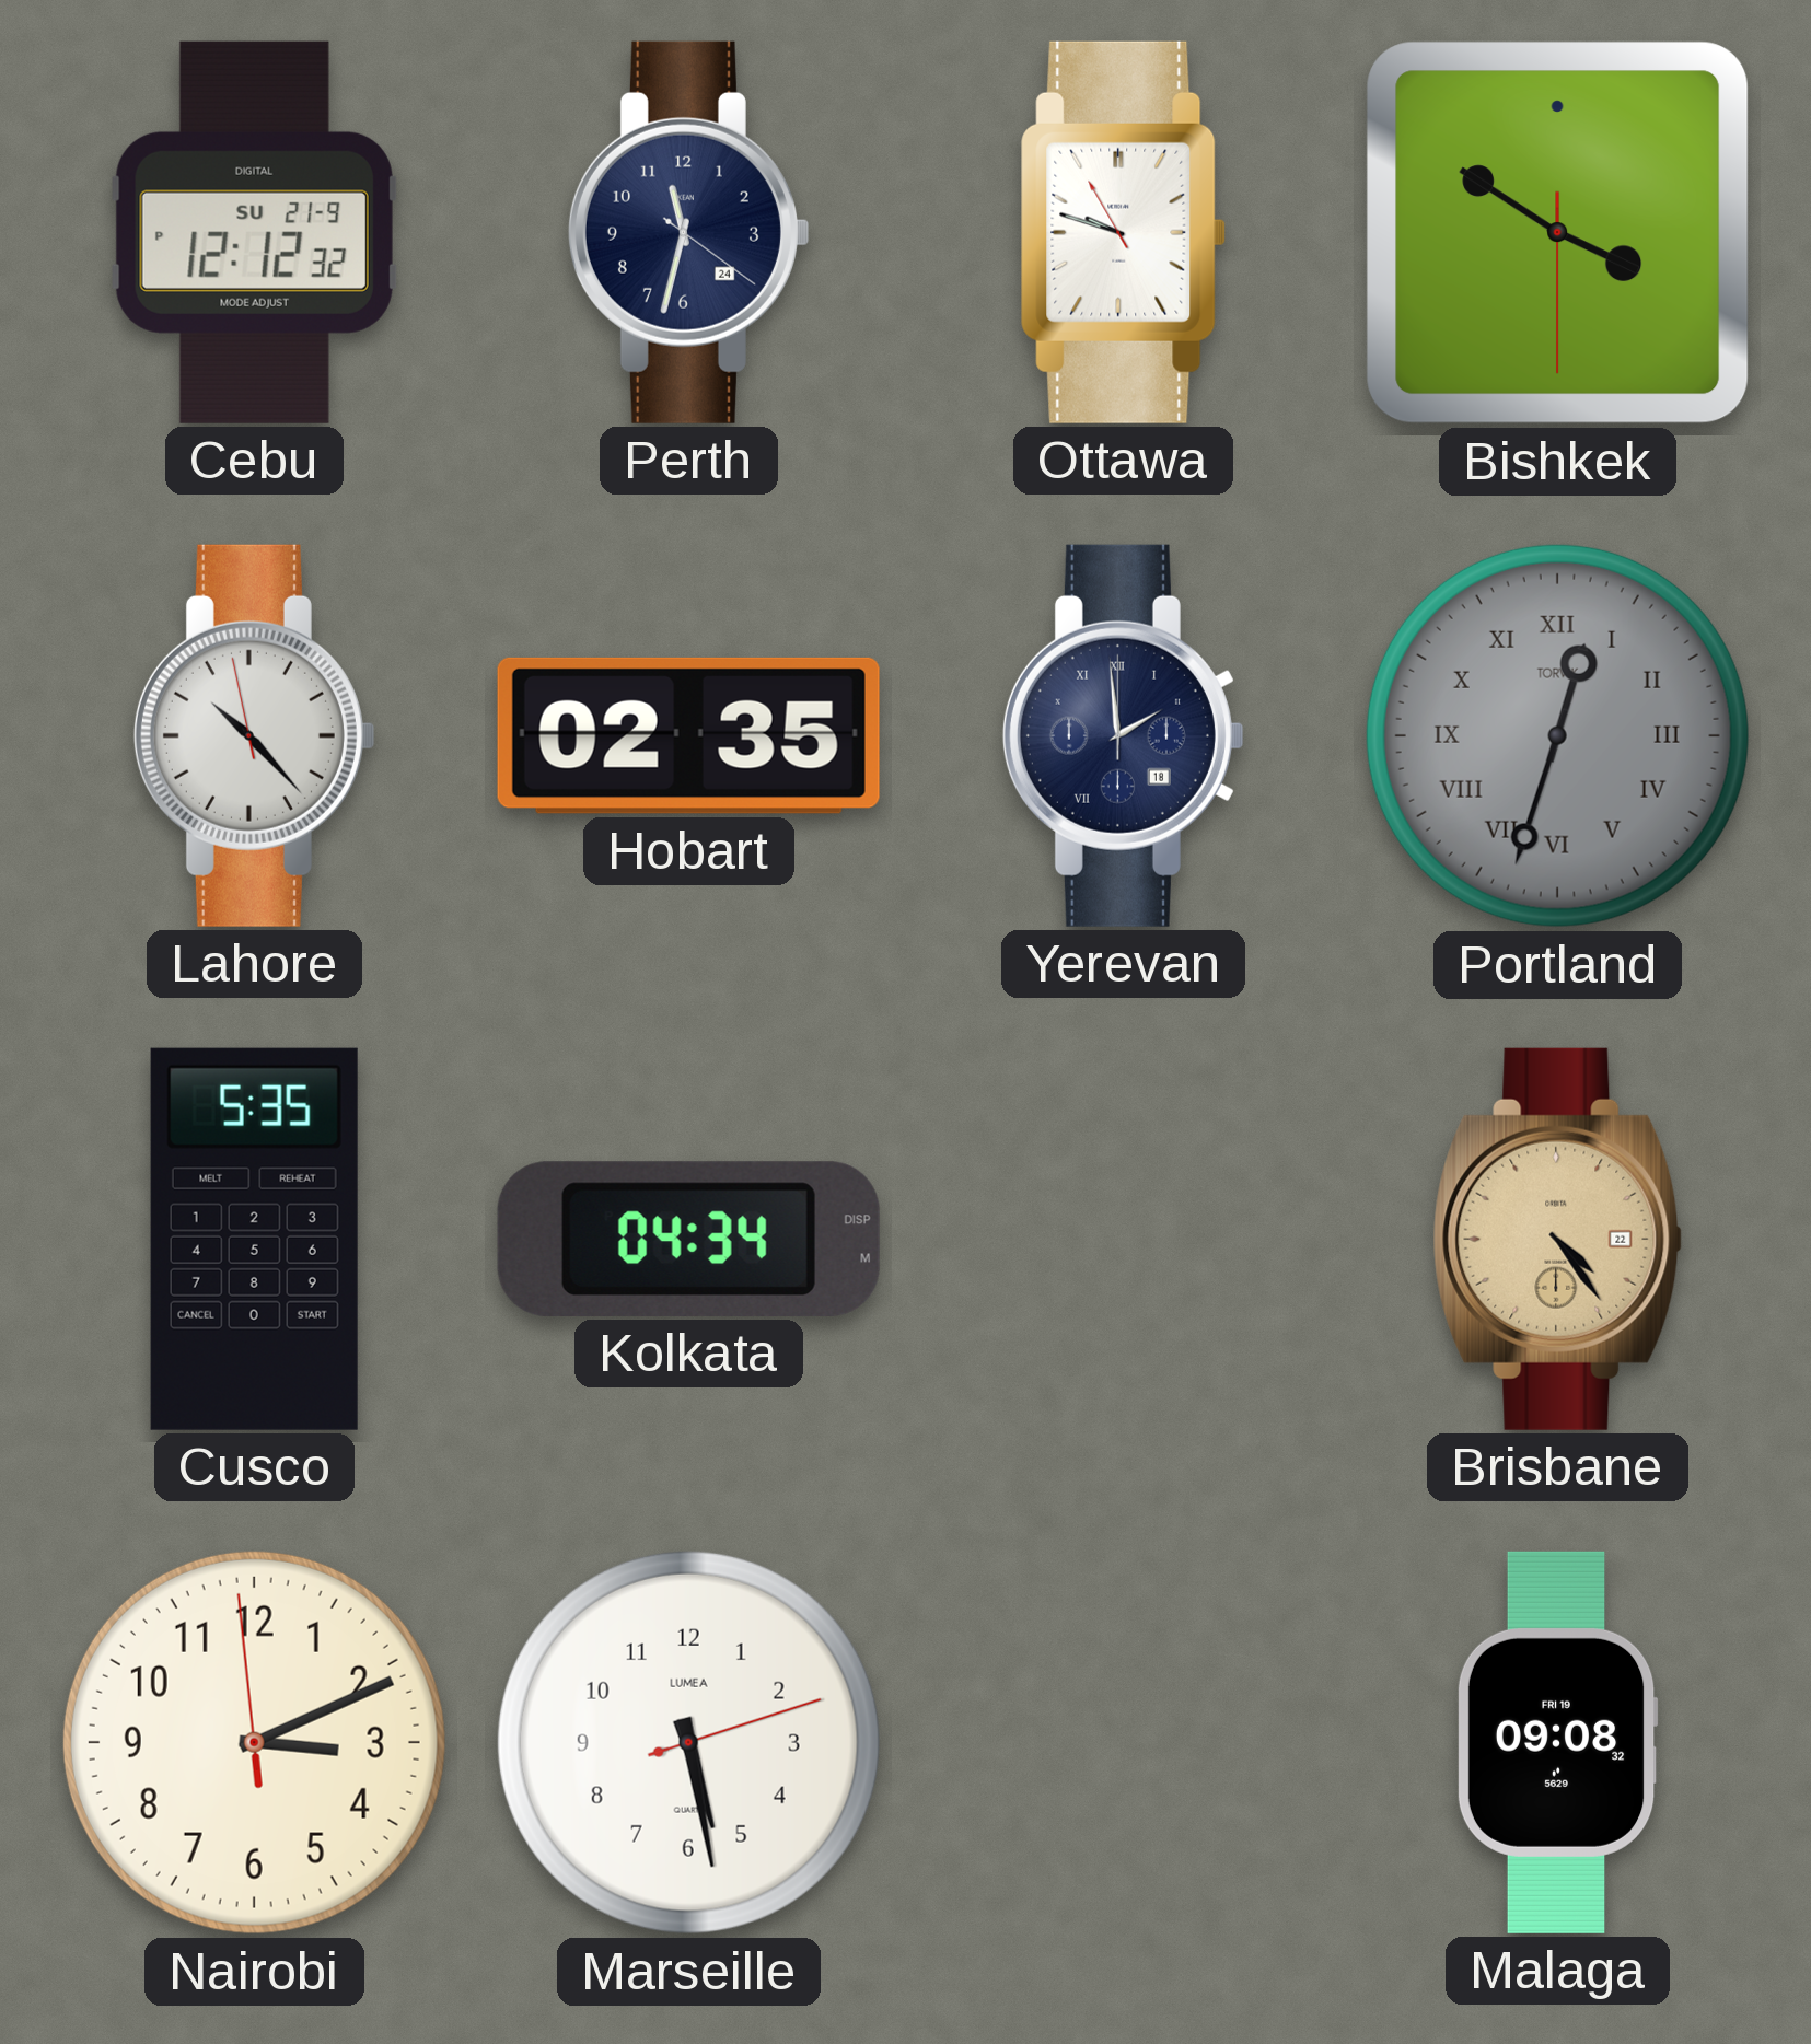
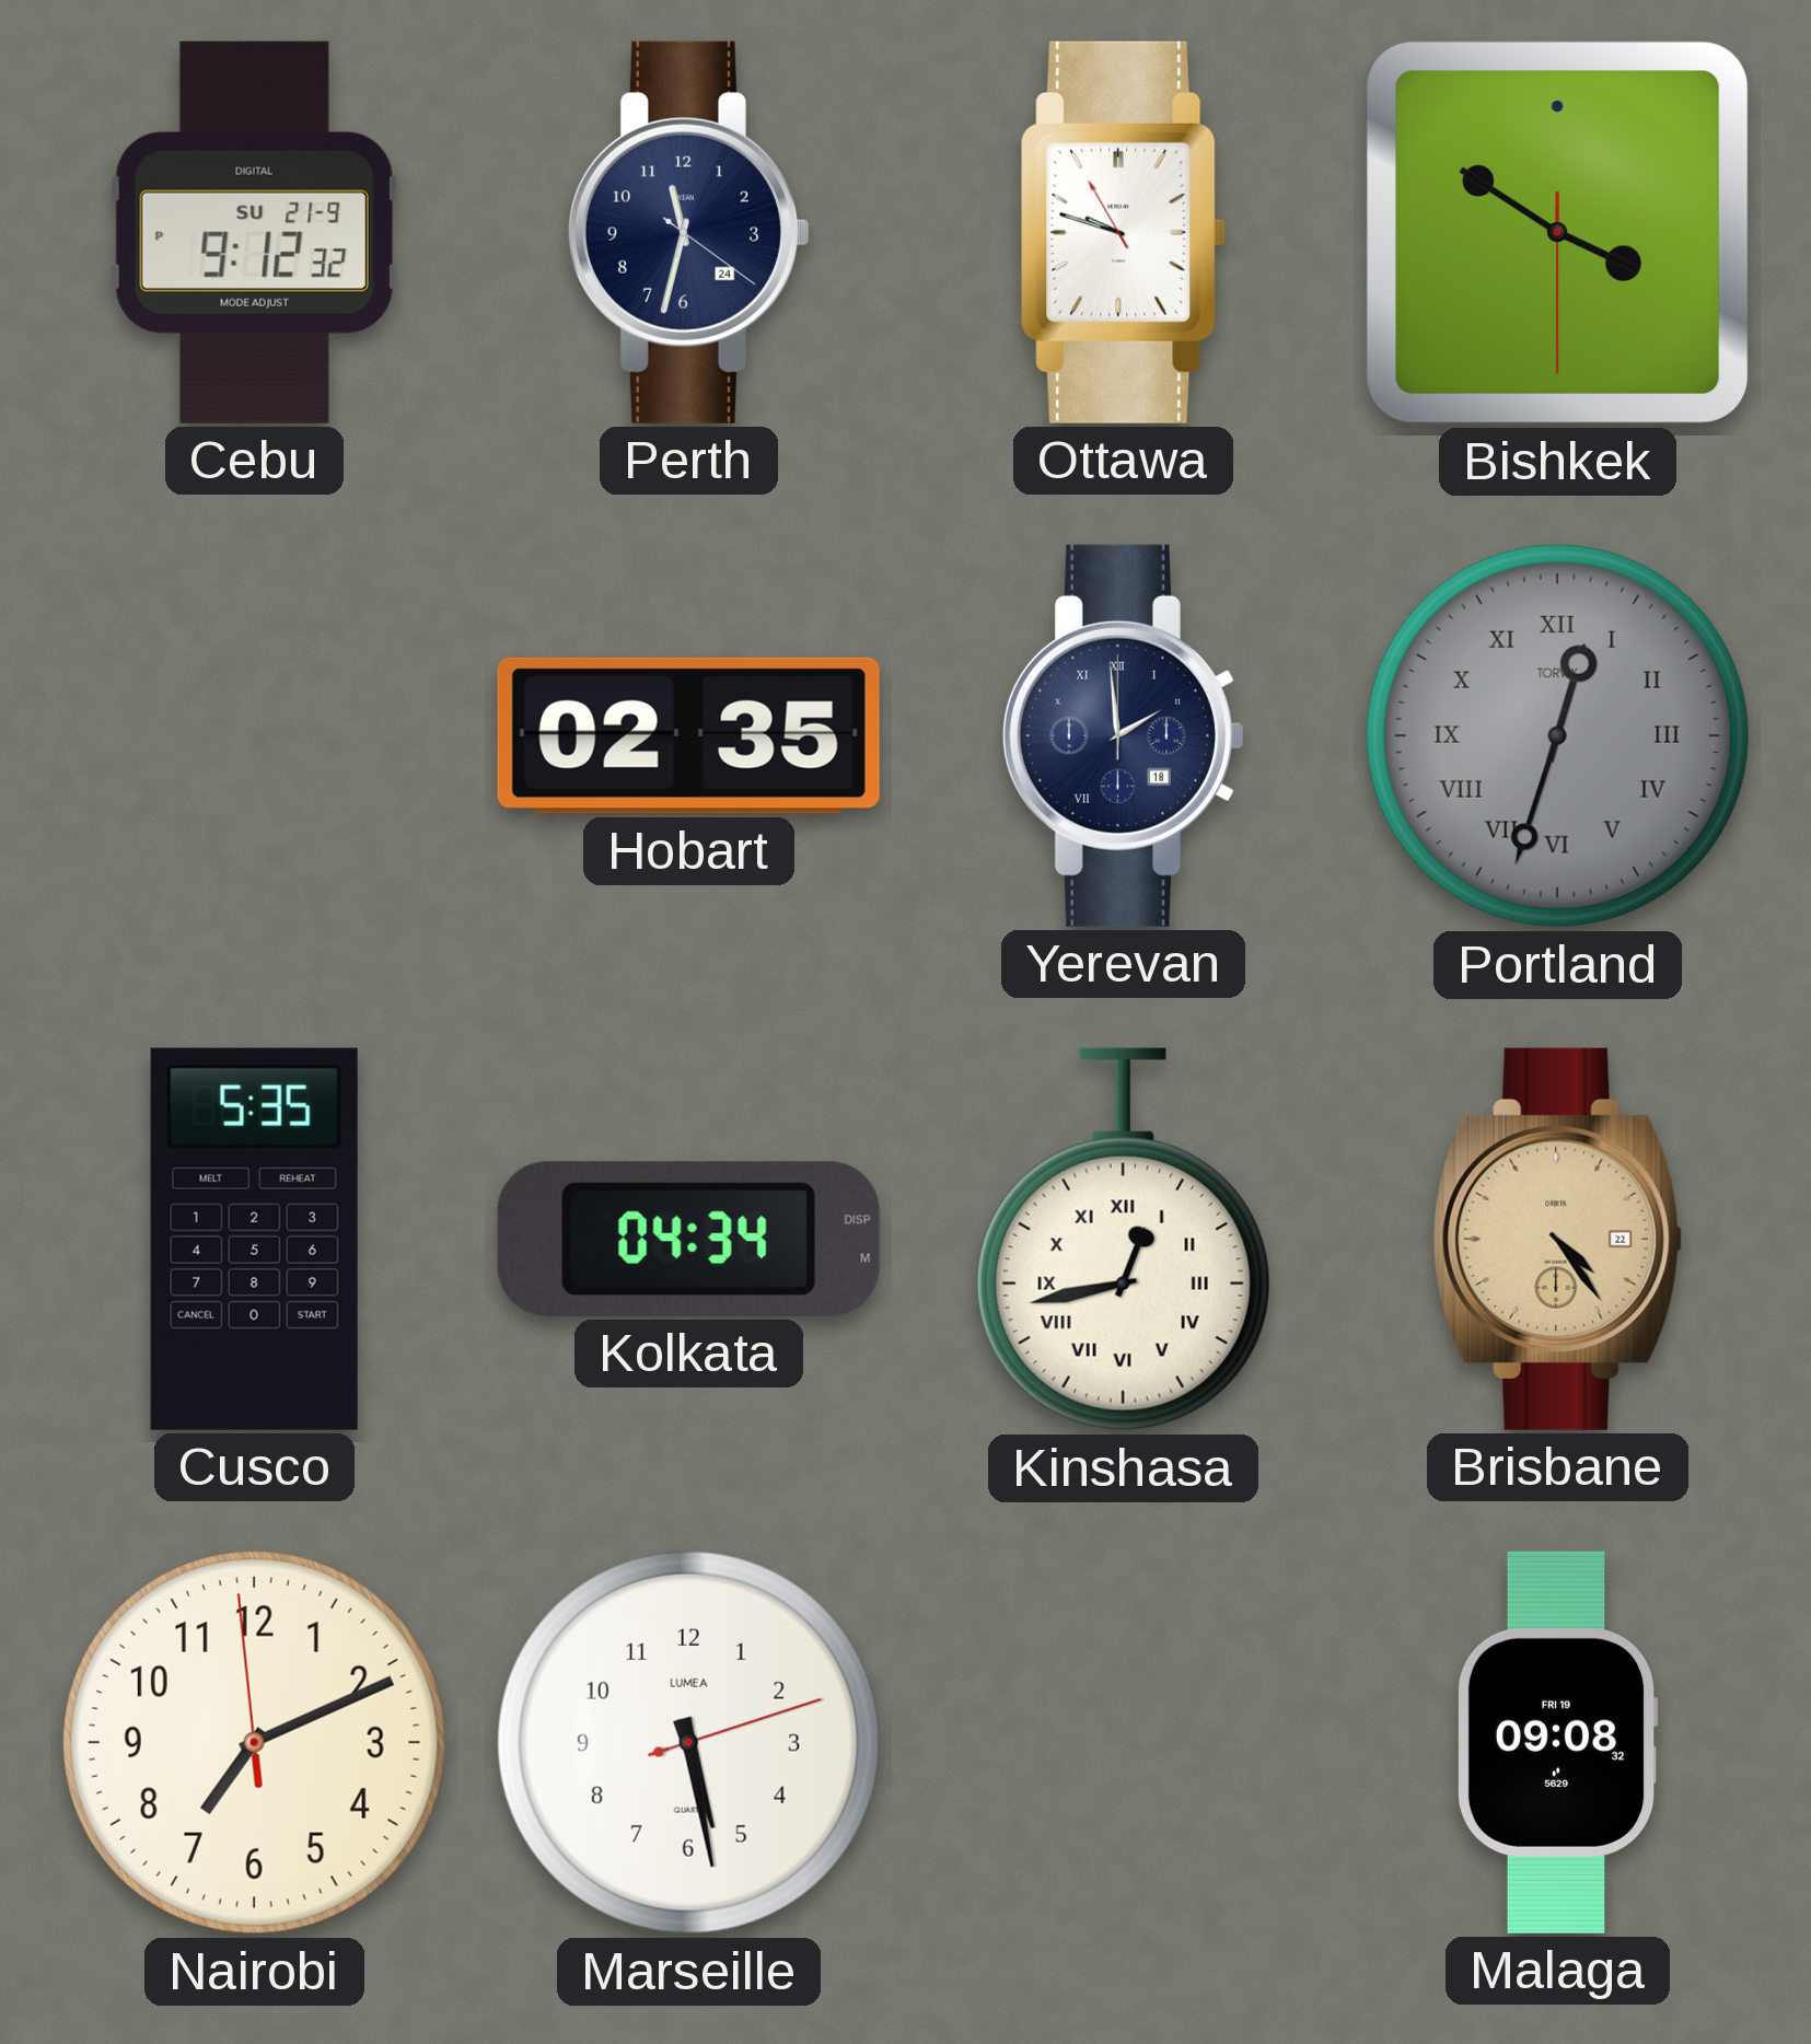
Cebu: 12:12 -> 9:12
Lahore: 10:22 -> none
Kinshasa: none -> 12:43
Nairobi: 3:10 -> 7:10
